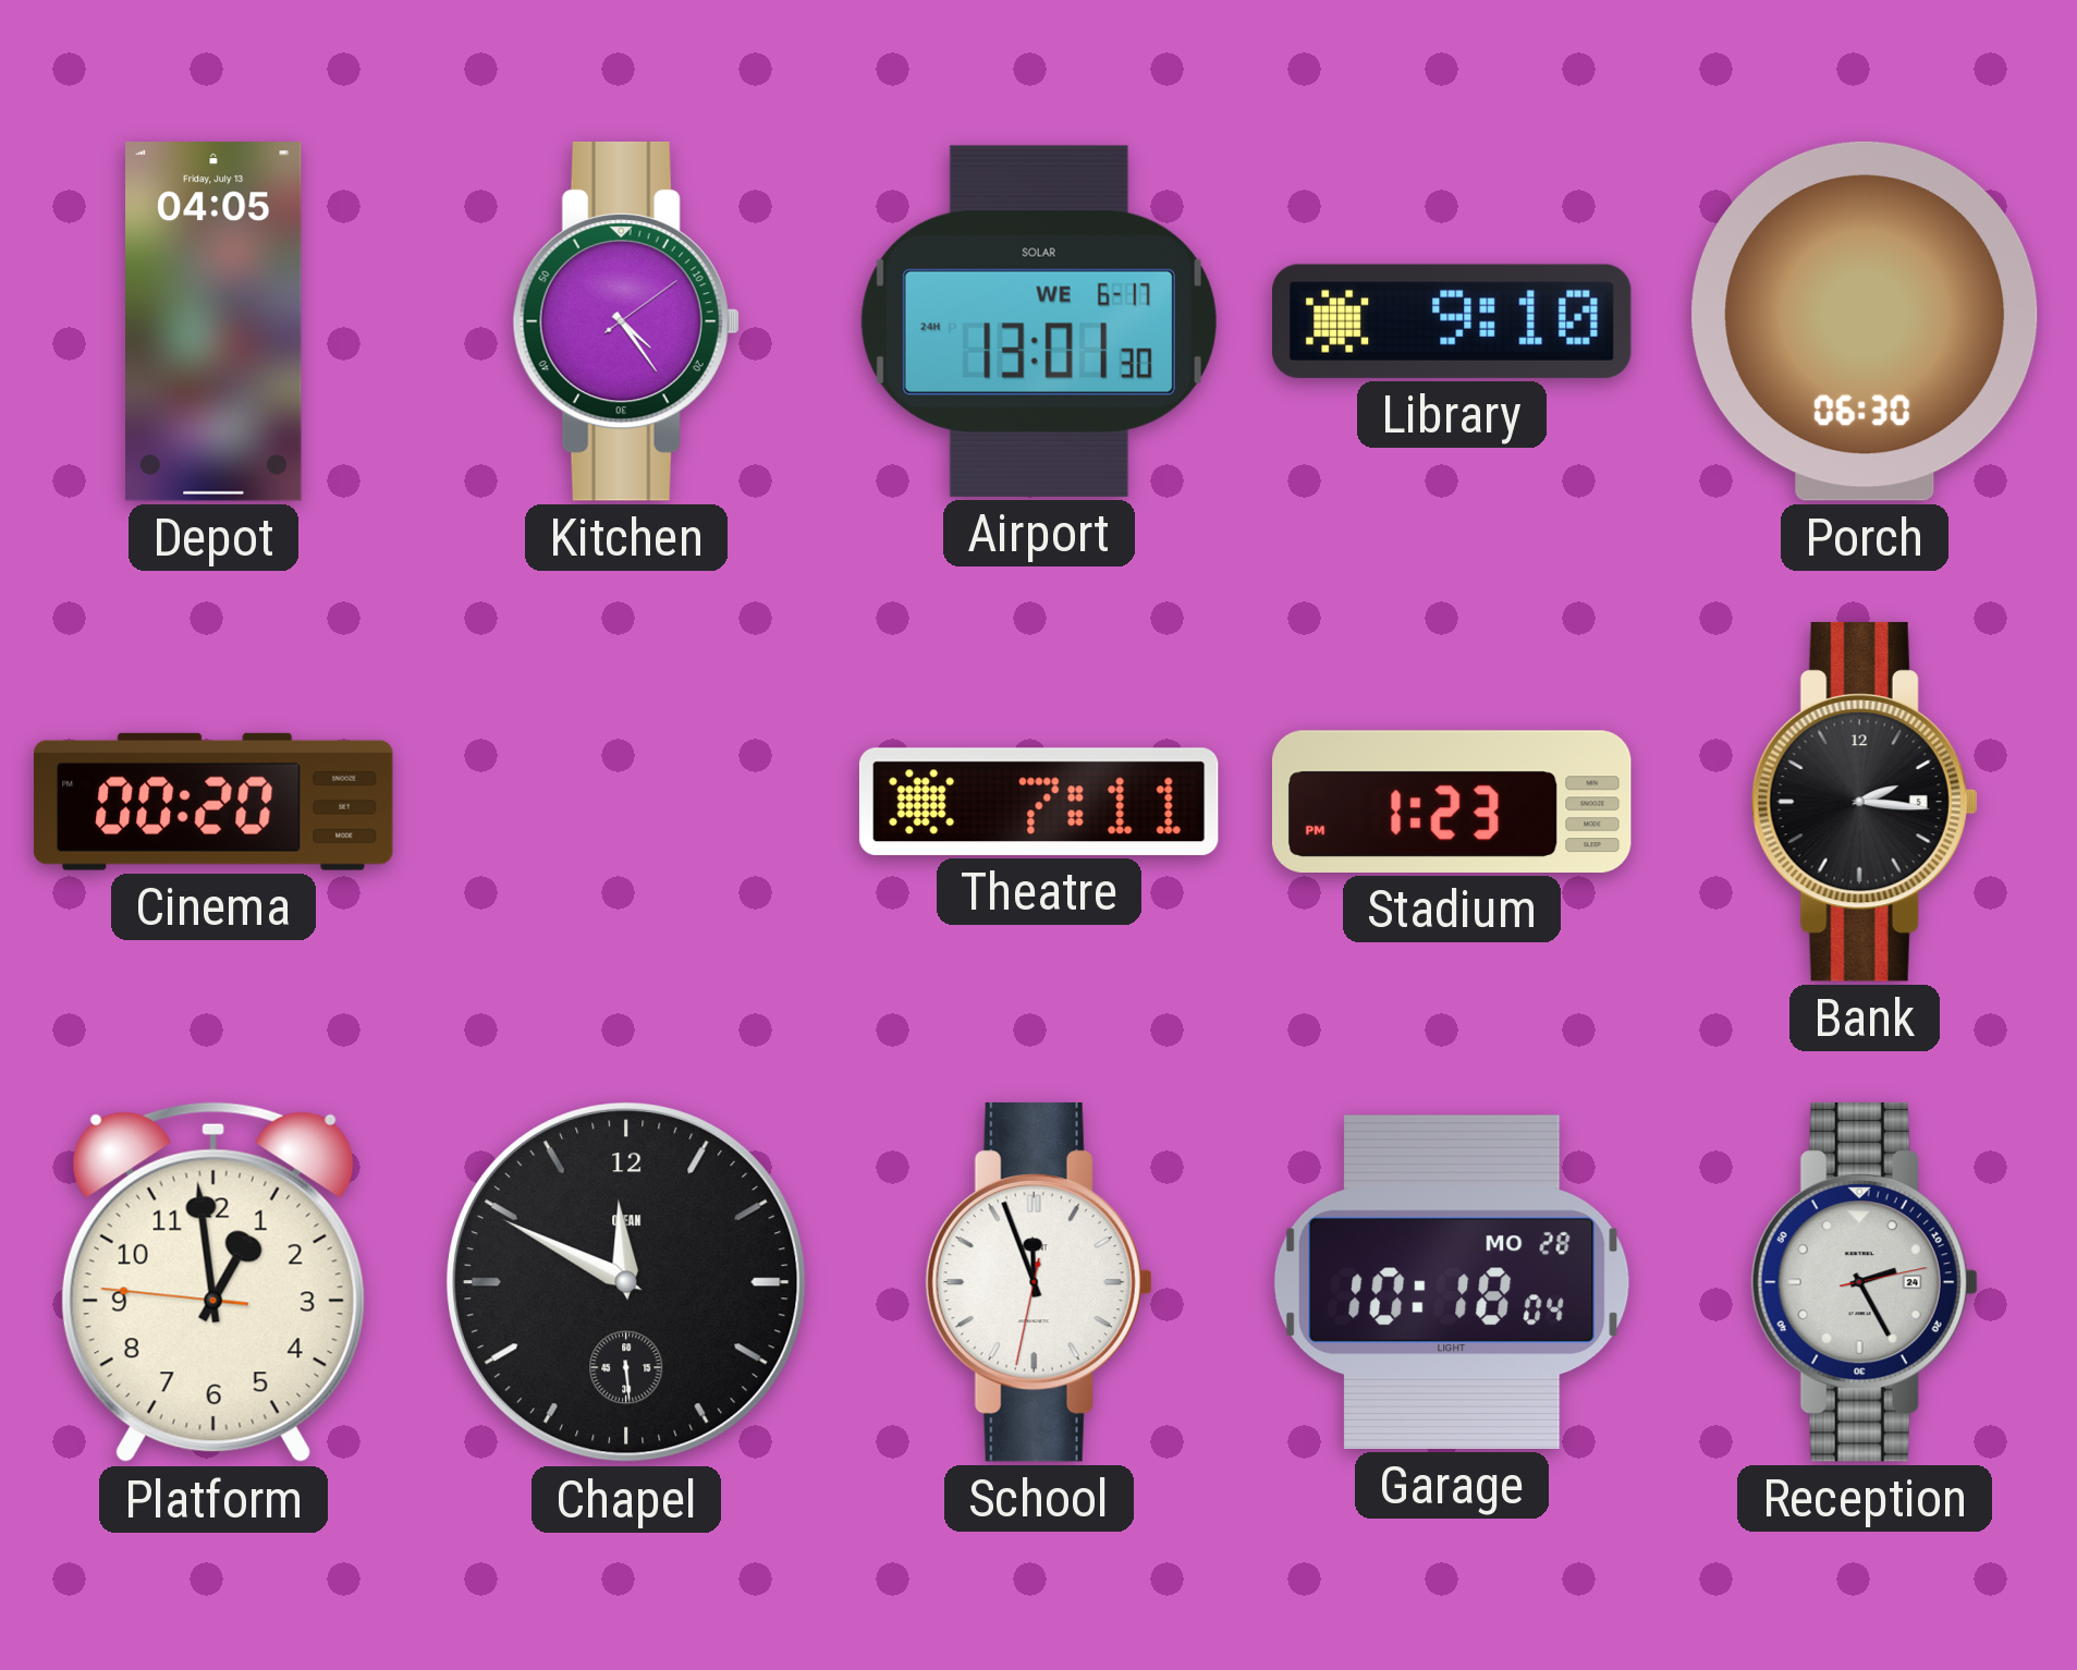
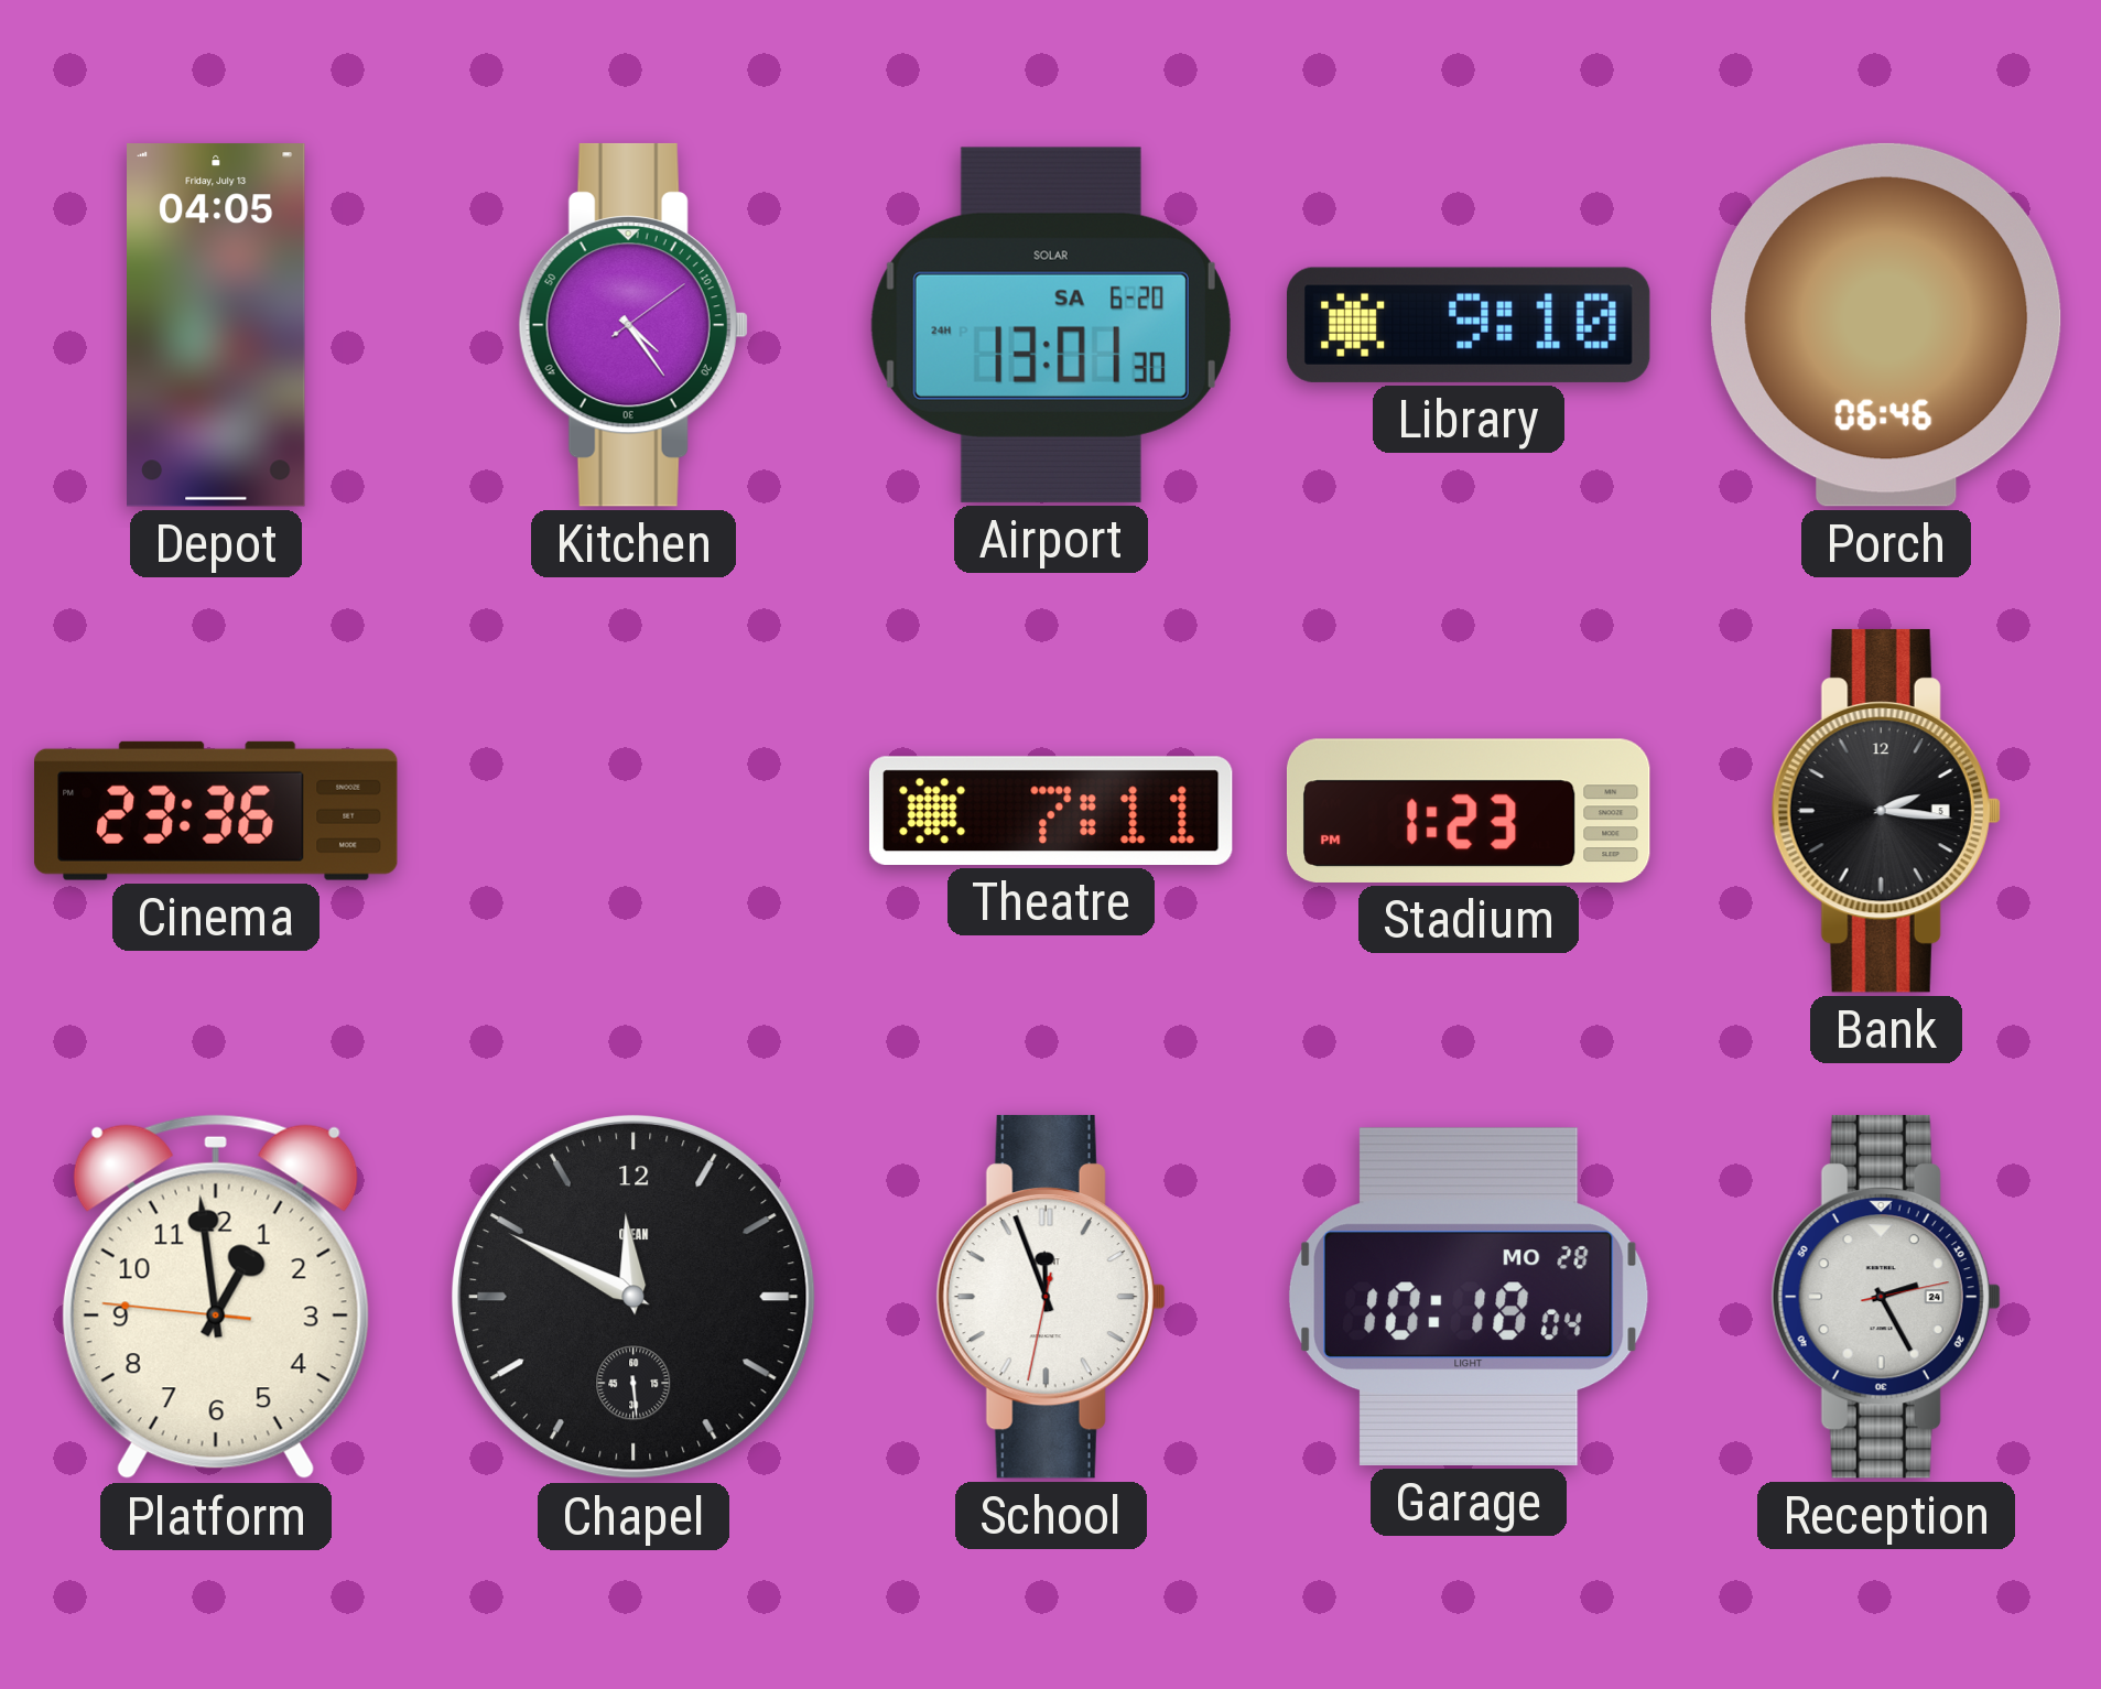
Airport date: WE 6-17 -> SA 6-20
Porch: 06:30 -> 06:46
Cinema: 00:20 -> 23:36
